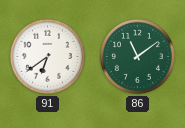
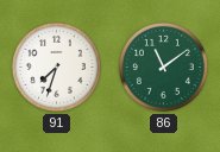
91: 6:39 -> 7:33
